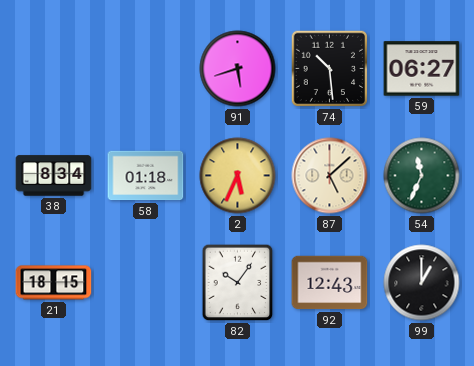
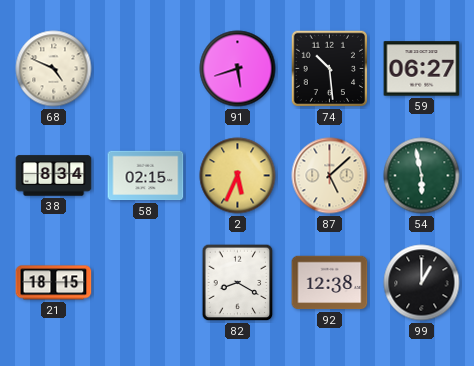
68: none -> 4:49
58: 01:18 -> 02:15
54: 11:34 -> 5:58
82: 10:06 -> 8:20
92: 12:43 -> 12:38
